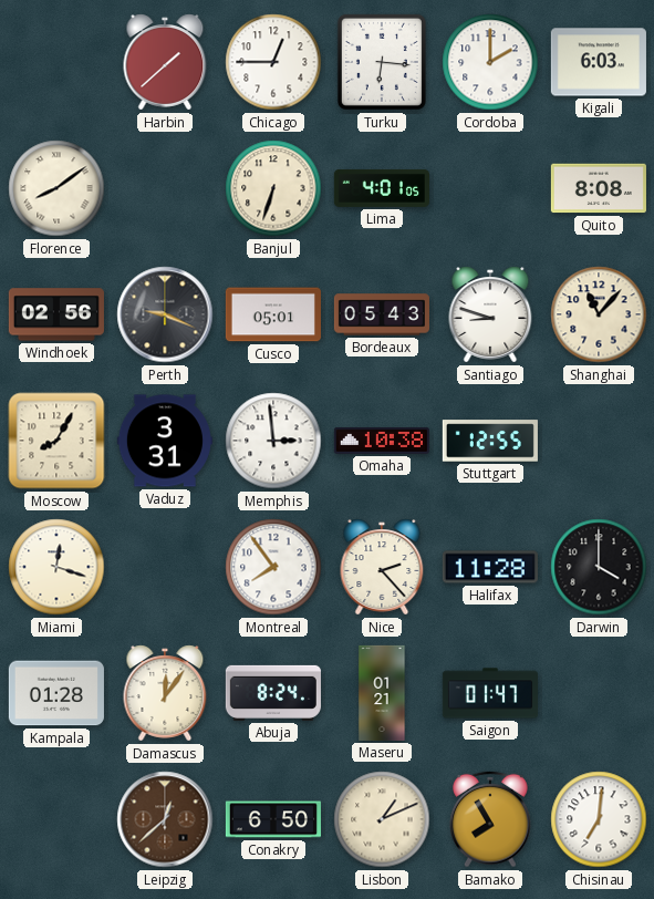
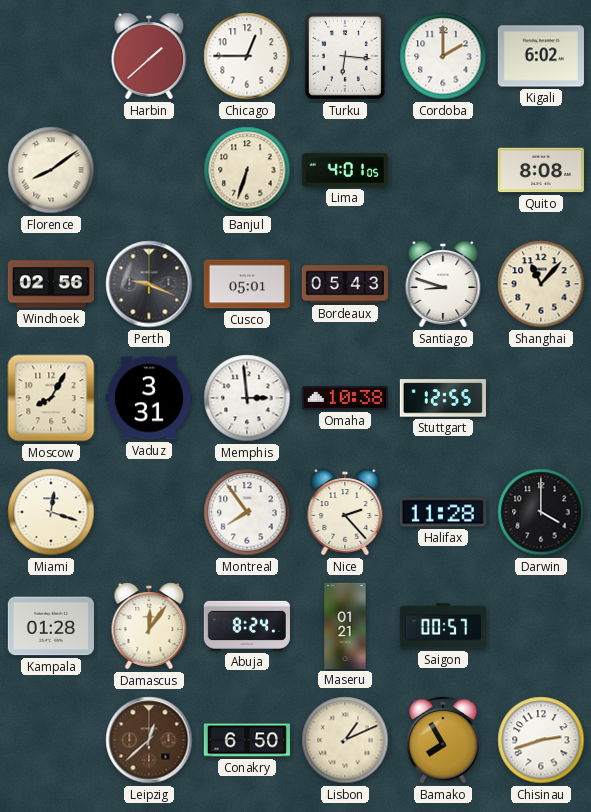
Kigali: 6:03 -> 6:02
Saigon: 01:47 -> 00:57
Chisinau: 7:01 -> 2:42
